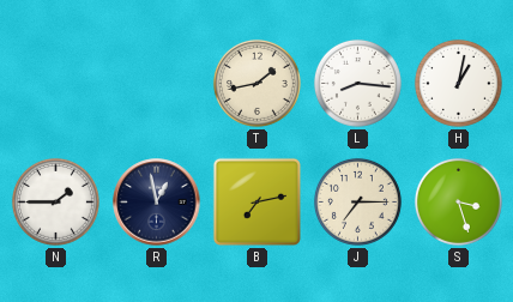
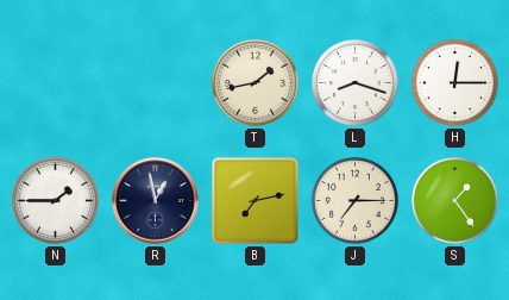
L: 8:16 -> 8:18
H: 1:02 -> 12:15
S: 3:27 -> 1:24
